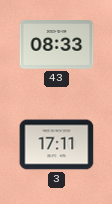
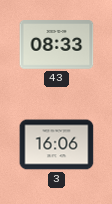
3: 17:11 -> 16:06
